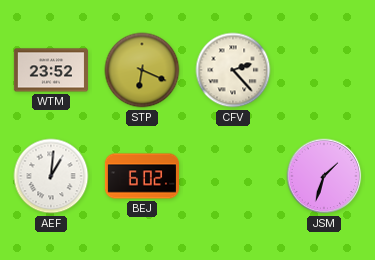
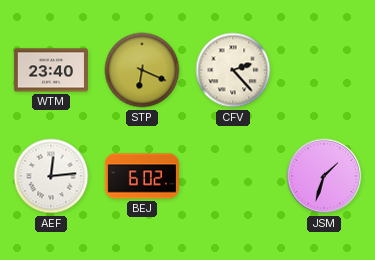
WTM: 23:52 -> 23:40
AEF: 1:01 -> 12:14
